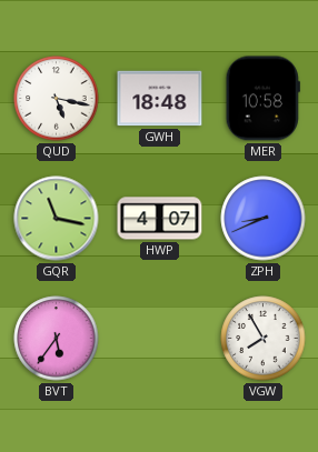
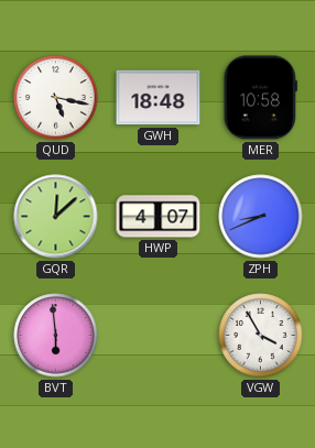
GQR: 11:17 -> 12:08
BVT: 5:36 -> 5:59
VGW: 7:55 -> 3:55
